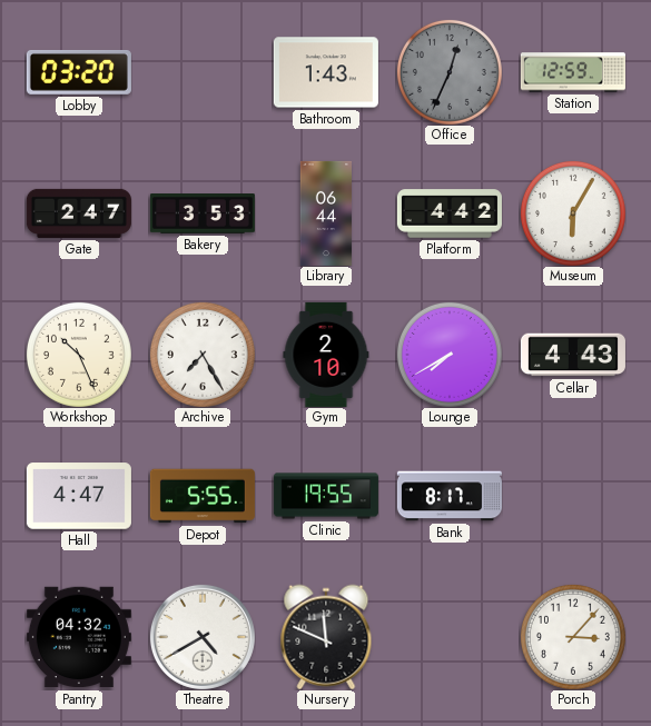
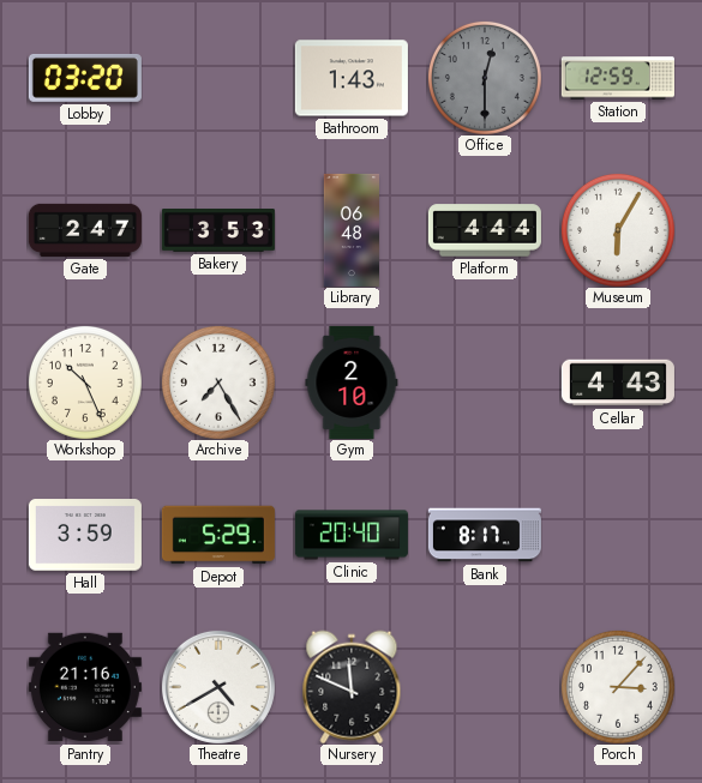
Office: 12:34 -> 12:30
Library: 06:44 -> 06:48
Platform: 4:42 -> 4:44
Lounge: 7:40 -> none
Hall: 4:47 -> 3:59
Depot: 5:55 -> 5:29
Clinic: 19:55 -> 20:40
Pantry: 04:32 -> 21:16
